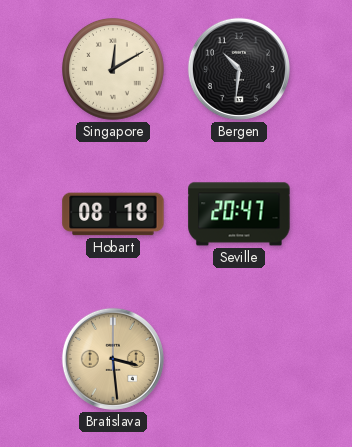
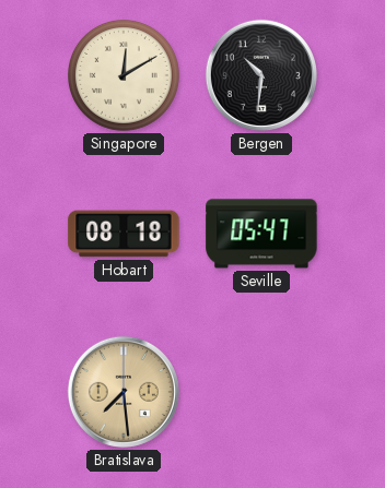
Seville: 20:47 -> 05:47
Bratislava: 3:29 -> 7:29
